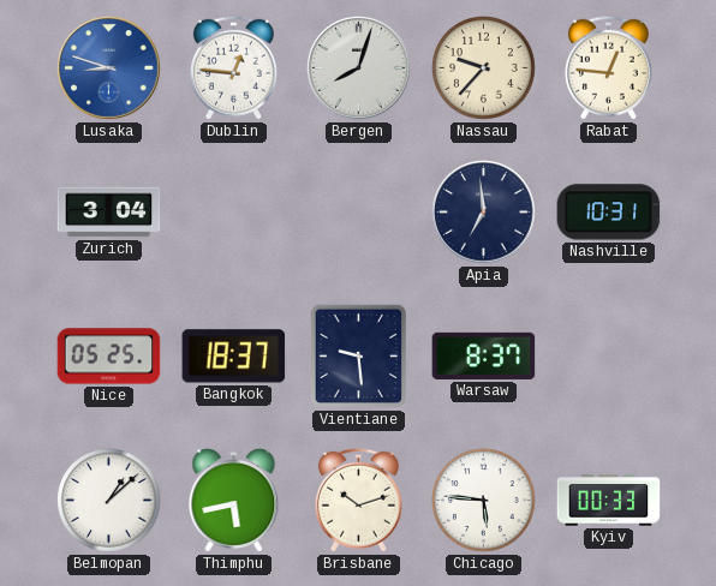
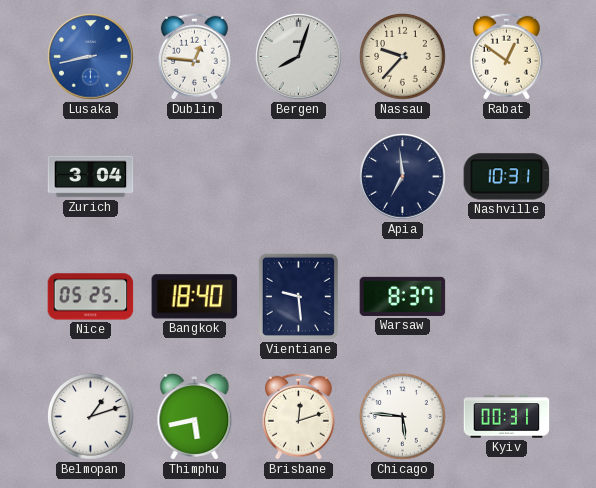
Lusaka: 8:48 -> 8:43
Rabat: 12:46 -> 12:51
Bangkok: 18:37 -> 18:40
Belmopan: 1:08 -> 1:12
Brisbane: 10:12 -> 12:12
Kyiv: 00:33 -> 00:31
